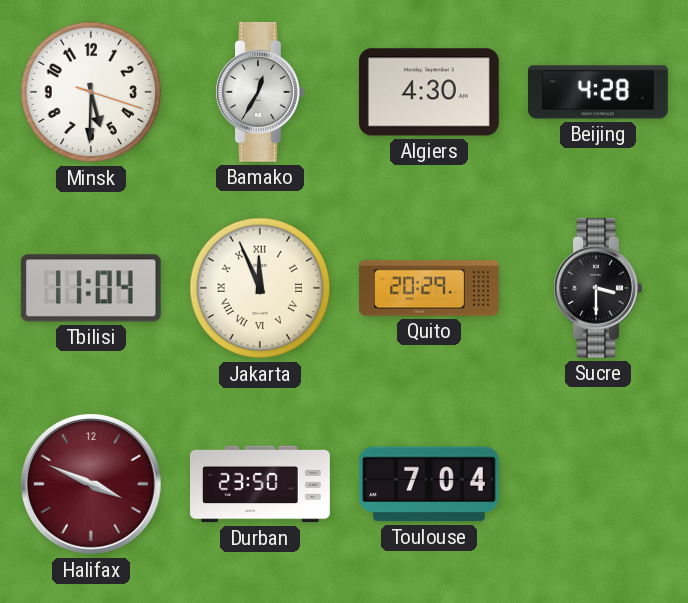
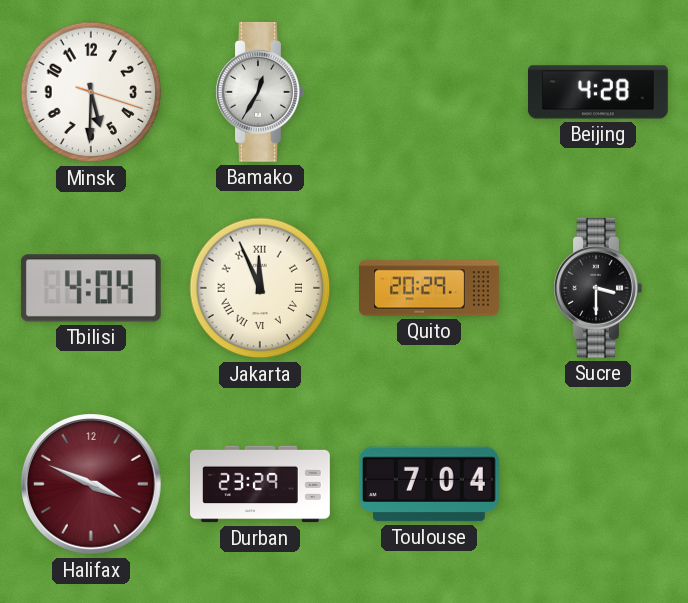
Algiers: 4:30 -> none
Tbilisi: 11:04 -> 4:04
Durban: 23:50 -> 23:29
